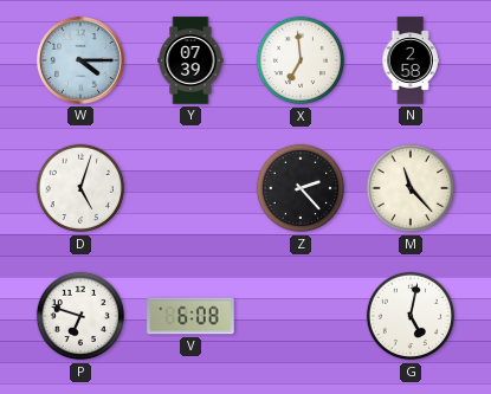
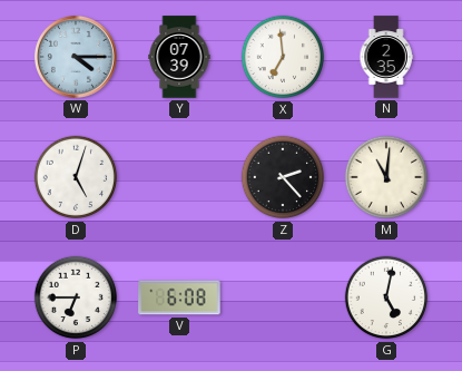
N: 2:58 -> 2:35
M: 11:23 -> 11:01
P: 6:48 -> 6:45
